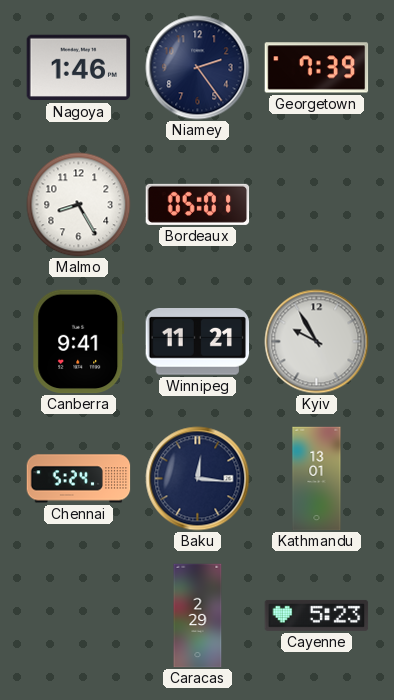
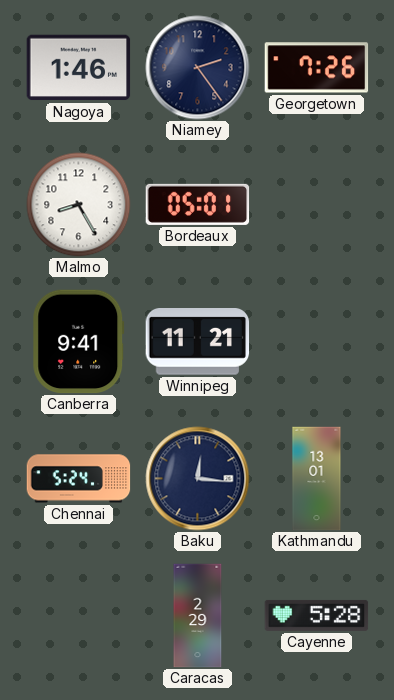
Georgetown: 7:39 -> 7:26
Kyiv: 9:55 -> none
Cayenne: 5:23 -> 5:28
